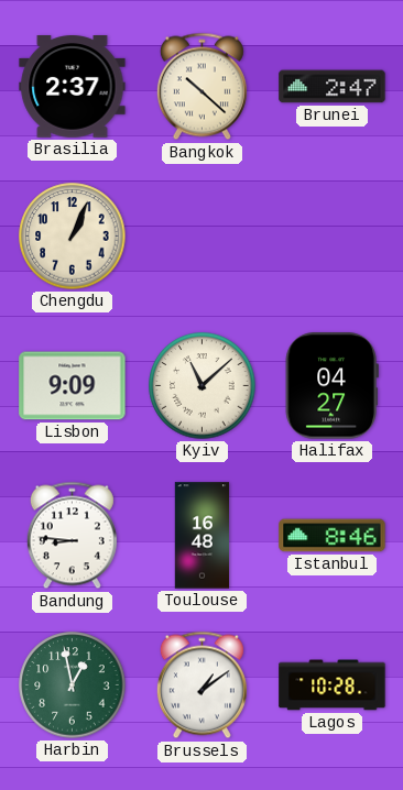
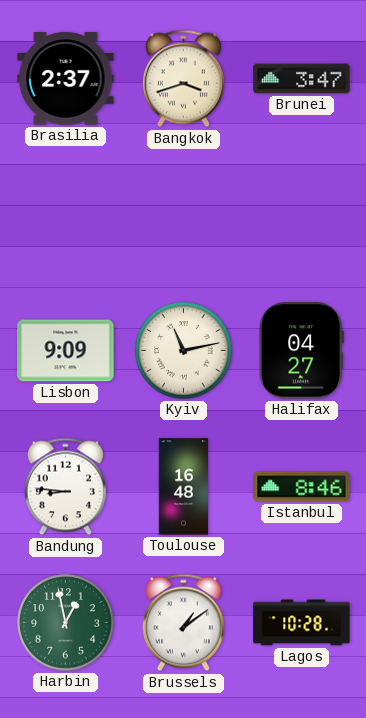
Bangkok: 10:22 -> 3:42
Brunei: 2:47 -> 3:47
Chengdu: 1:04 -> none
Kyiv: 11:08 -> 11:13
